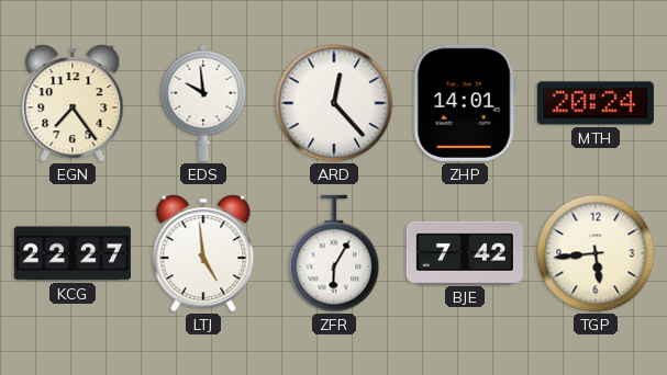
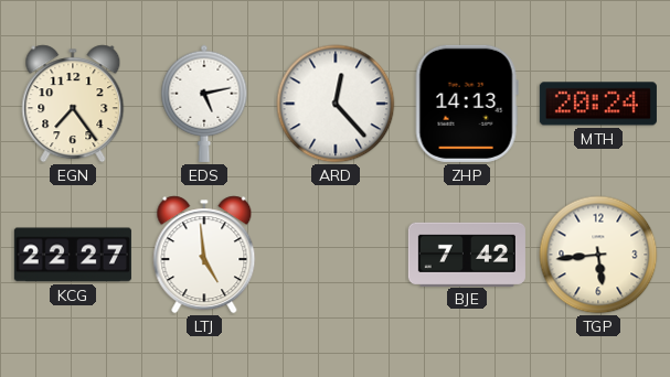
EDS: 9:59 -> 5:13
ZHP: 14:01 -> 14:13
ZFR: 6:05 -> none
